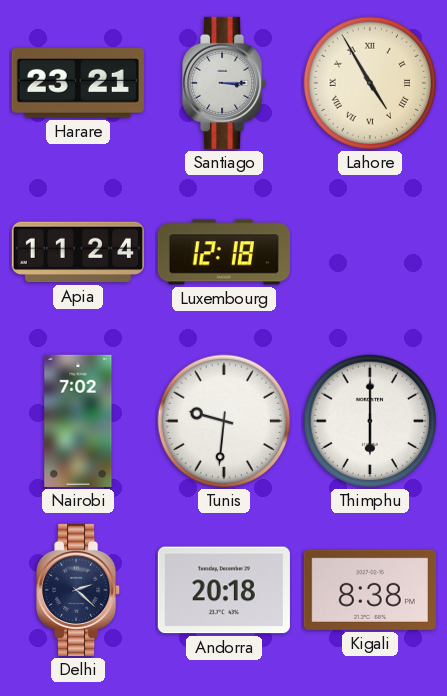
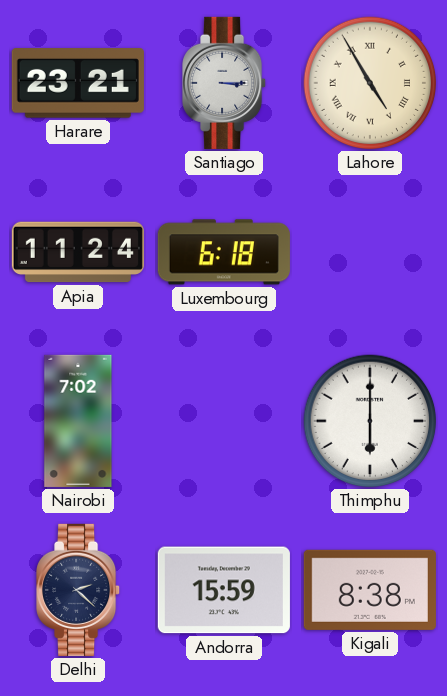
Luxembourg: 12:18 -> 6:18
Tunis: 9:31 -> none
Andorra: 20:18 -> 15:59
